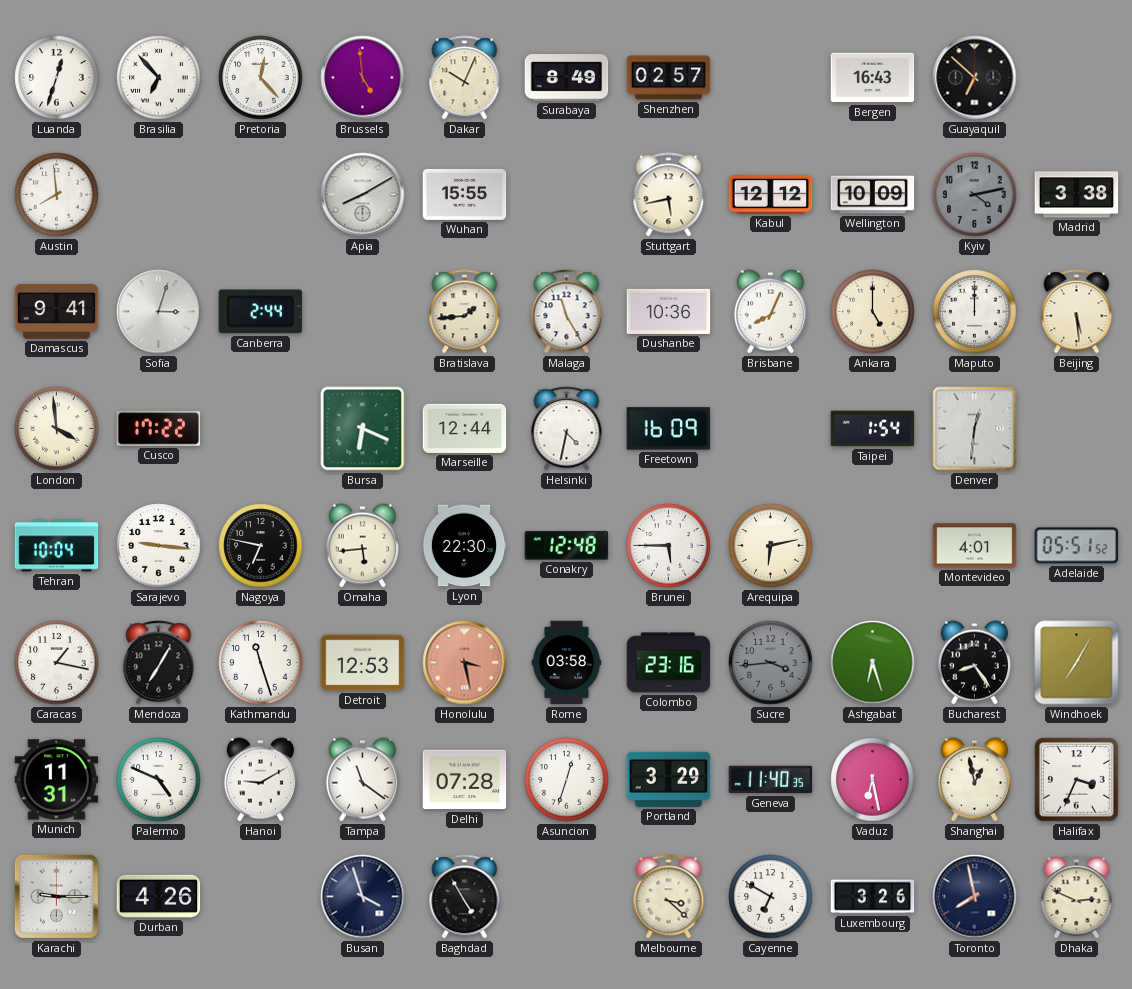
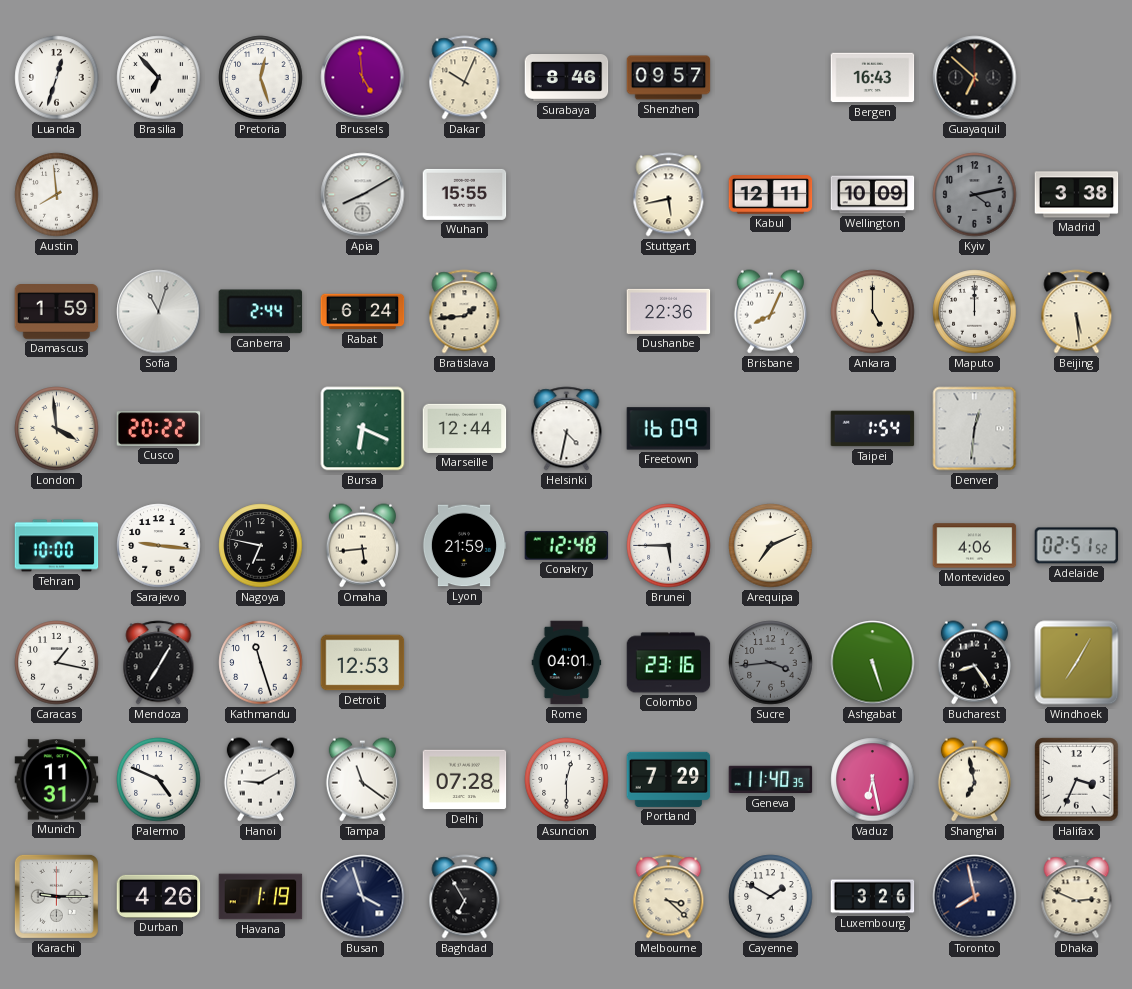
Pretoria: 12:23 -> 12:27
Surabaya: 8:49 -> 8:46
Shenzhen: 02:57 -> 09:57
Kabul: 12:12 -> 12:11
Damascus: 9:41 -> 1:59
Sofia: 3:03 -> 11:03
Rabat: none -> 6:24
Malaga: 11:25 -> none
Dushanbe: 10:36 -> 22:36
Cusco: 17:22 -> 20:22
Tehran: 10:04 -> 10:00
Lyon: 22:30 -> 21:59
Arequipa: 6:13 -> 7:11
Montevideo: 4:01 -> 4:06
Adelaide: 05:51 -> 02:51
Honolulu: 3:28 -> none
Rome: 03:58 -> 04:01
Ashgabat: 6:27 -> 5:27
Asuncion: 12:33 -> 12:30
Portland: 3:29 -> 7:29
Shanghai: 12:58 -> 6:58
Havana: none -> 1:19
Baghdad: 4:55 -> 6:55
Cayenne: 6:50 -> 1:50
